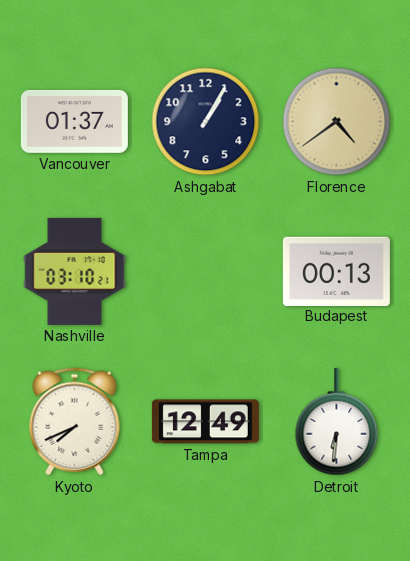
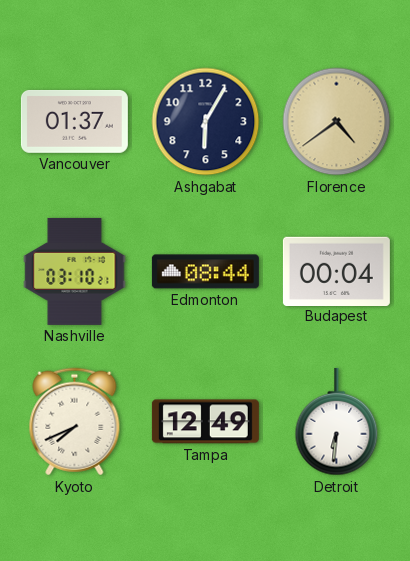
Ashgabat: 1:05 -> 6:05
Edmonton: none -> 08:44
Budapest: 00:13 -> 00:04
